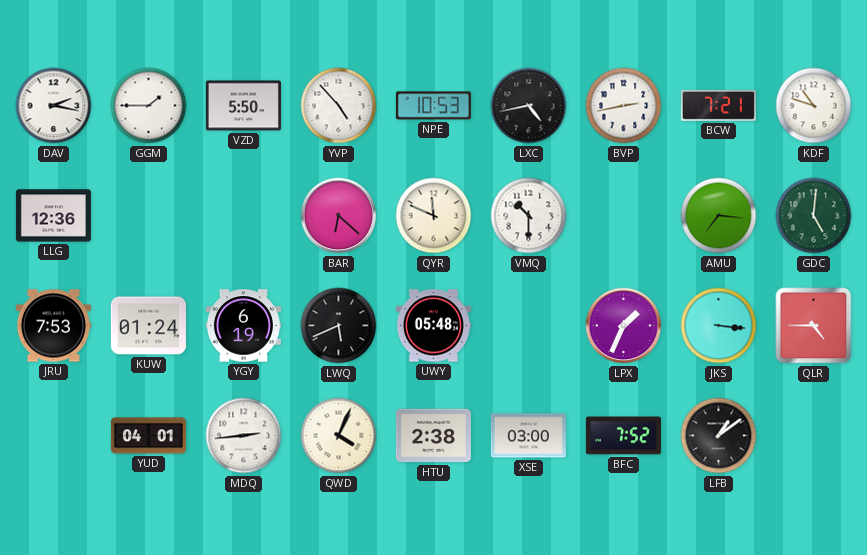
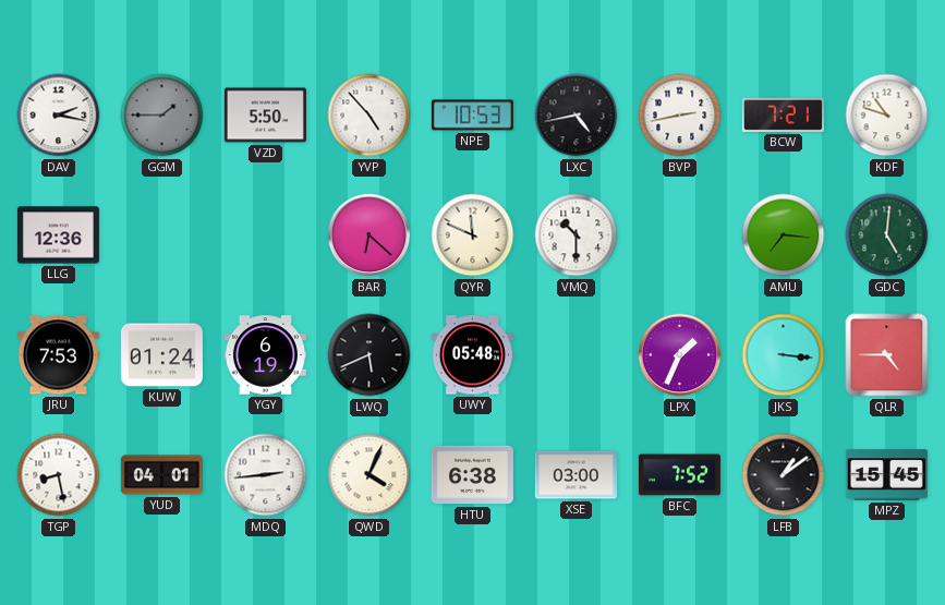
GGM dial: white -> grey
TGP: none -> 8:28
HTU: 2:38 -> 6:38
MPZ: none -> 15:45
